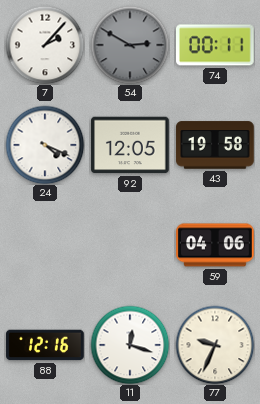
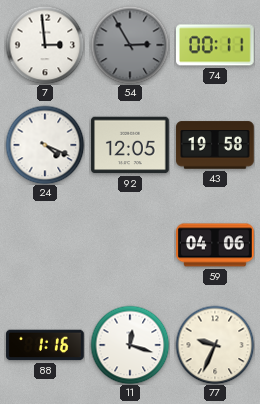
7: 2:07 -> 2:59
54: 2:50 -> 2:55
88: 12:16 -> 1:16
